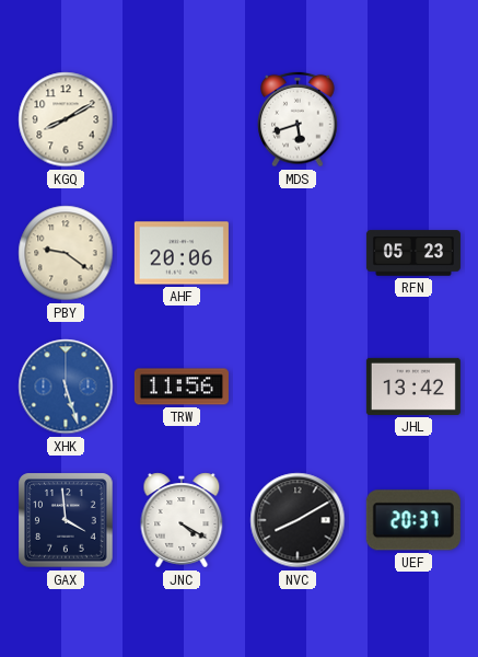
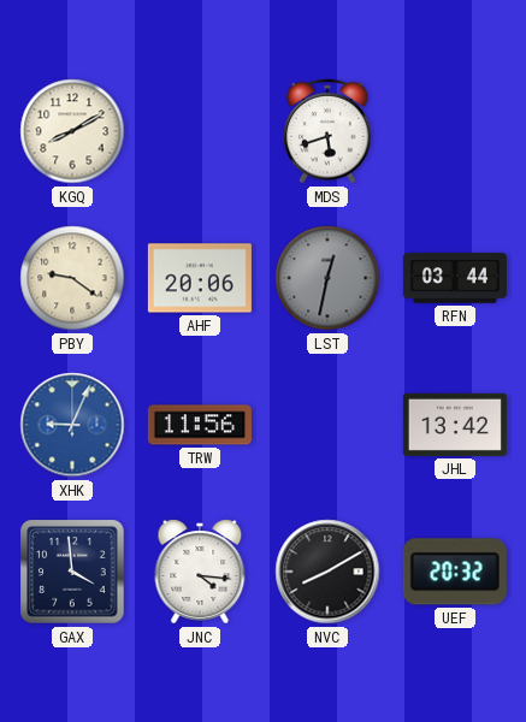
LST: none -> 12:32
RFN: 05:23 -> 03:44
XHK: 5:27 -> 9:04
JNC: 4:20 -> 4:16
UEF: 20:37 -> 20:32
